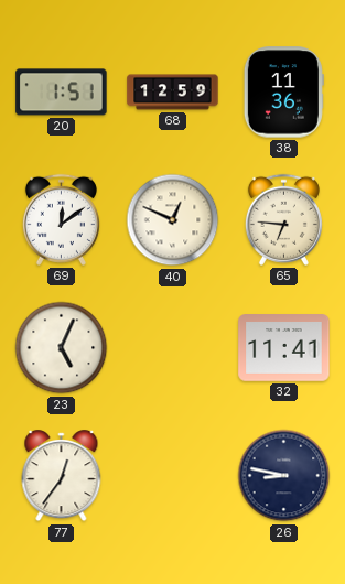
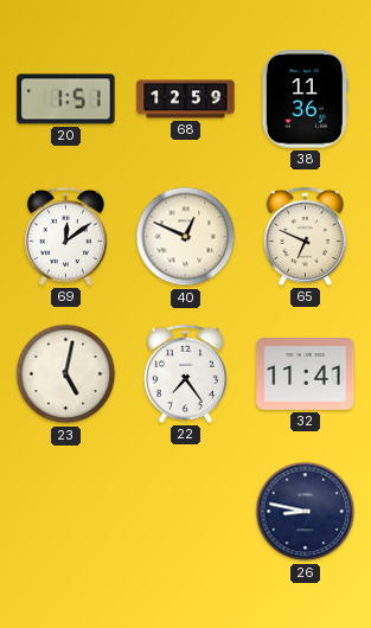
65: 6:46 -> 6:49
23: 5:04 -> 5:02
22: none -> 7:24
77: 12:36 -> none
